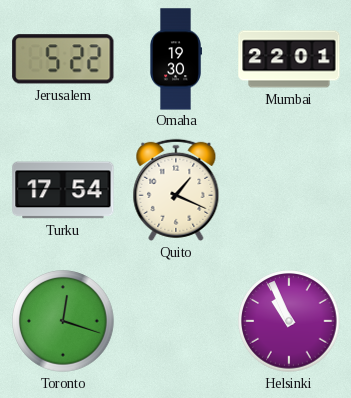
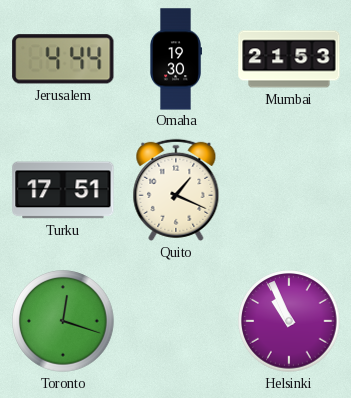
Jerusalem: 5:22 -> 4:44
Mumbai: 22:01 -> 21:53
Turku: 17:54 -> 17:51
